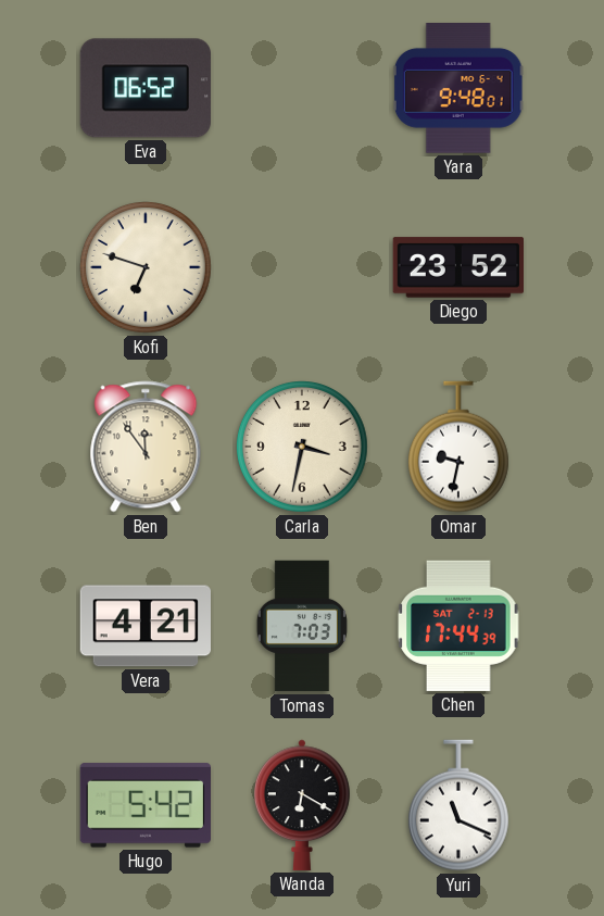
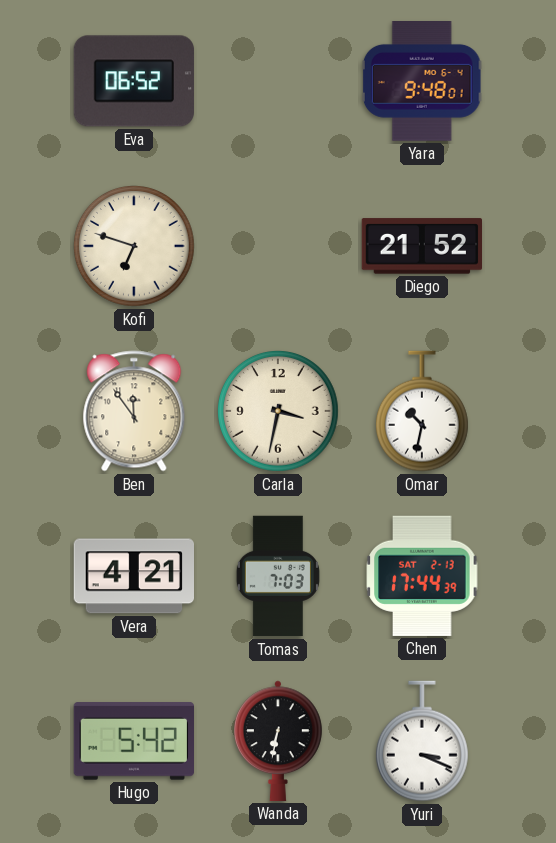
Diego: 23:52 -> 21:52
Omar: 9:32 -> 10:32
Wanda: 6:20 -> 6:32
Yuri: 11:19 -> 3:19
